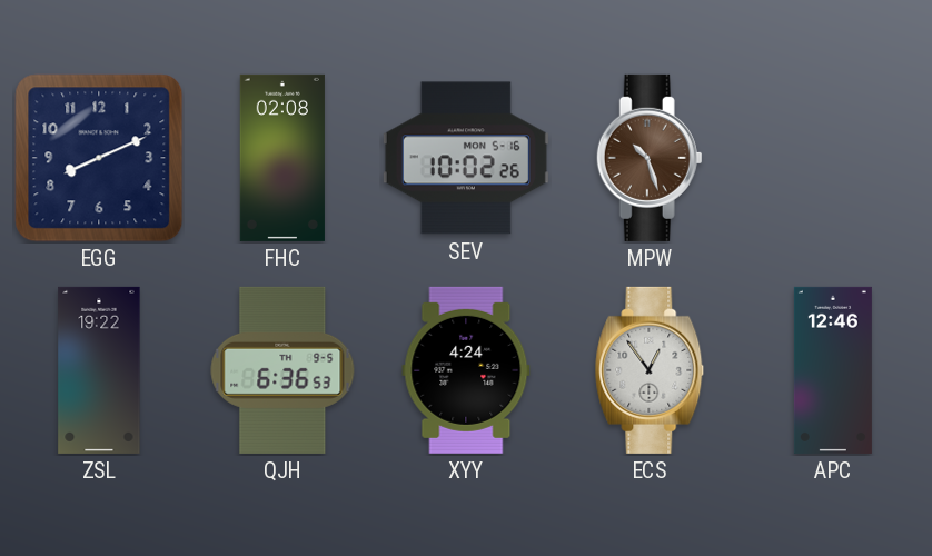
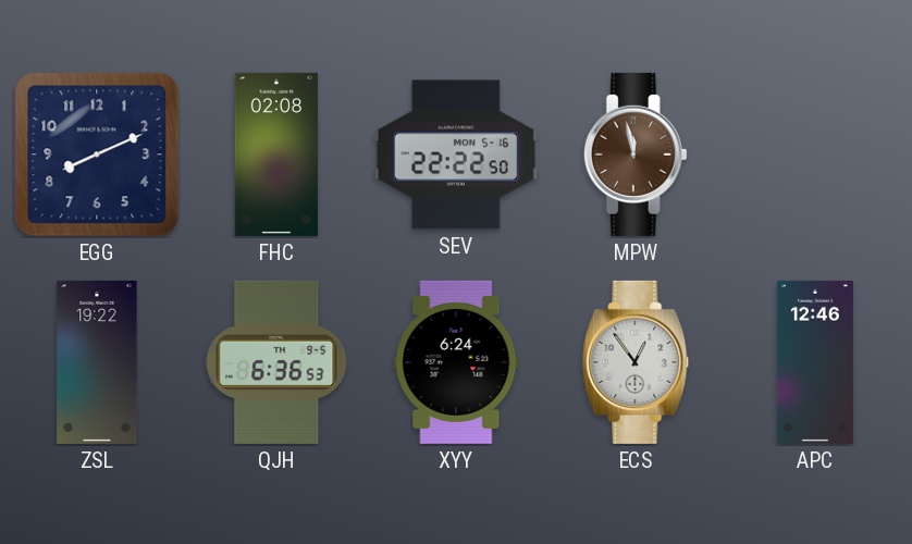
SEV: 10:02 -> 22:22
MPW: 10:27 -> 11:58
XYY: 4:24 -> 6:24
